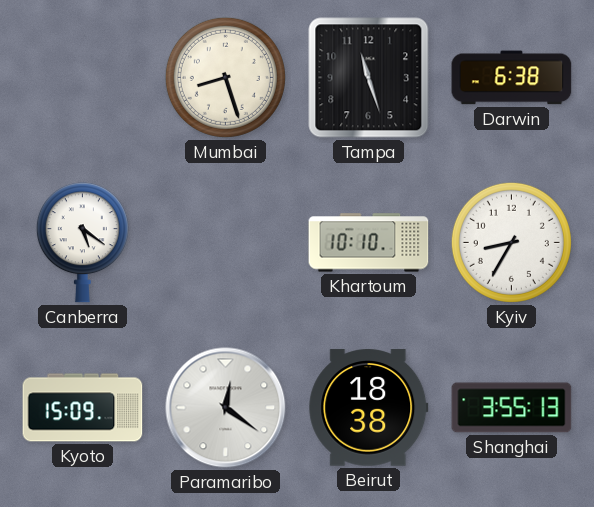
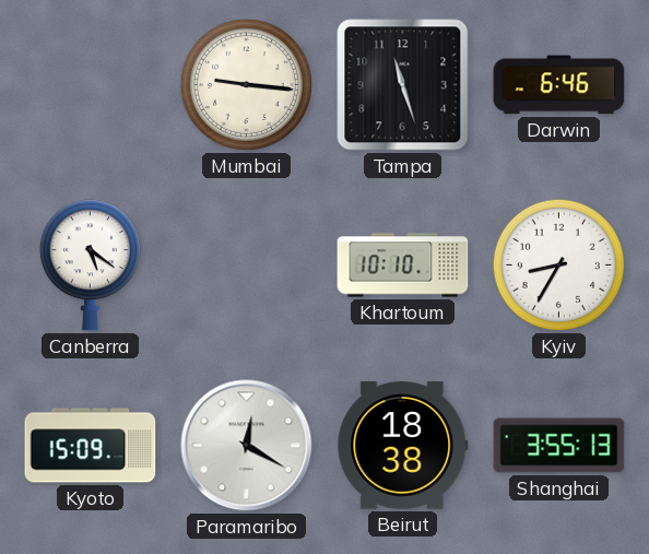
Mumbai: 8:27 -> 9:16
Darwin: 6:38 -> 6:46
Paramaribo: 12:21 -> 12:20
